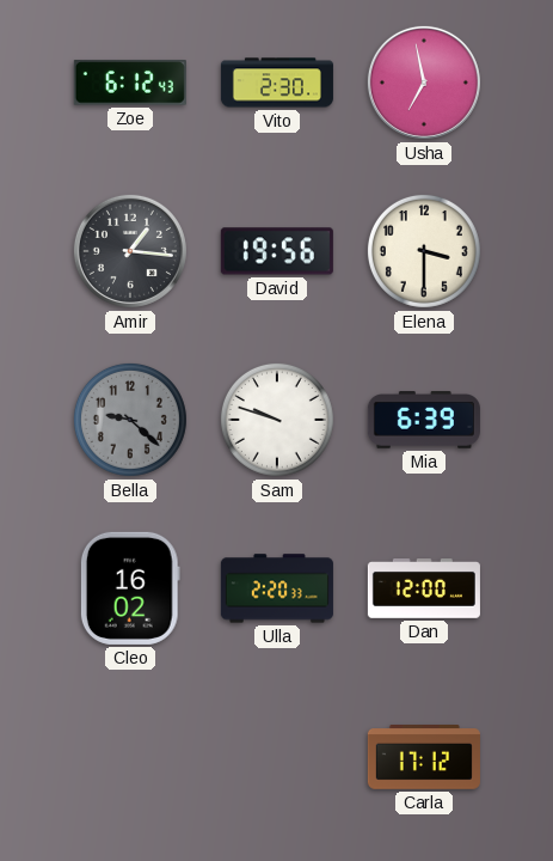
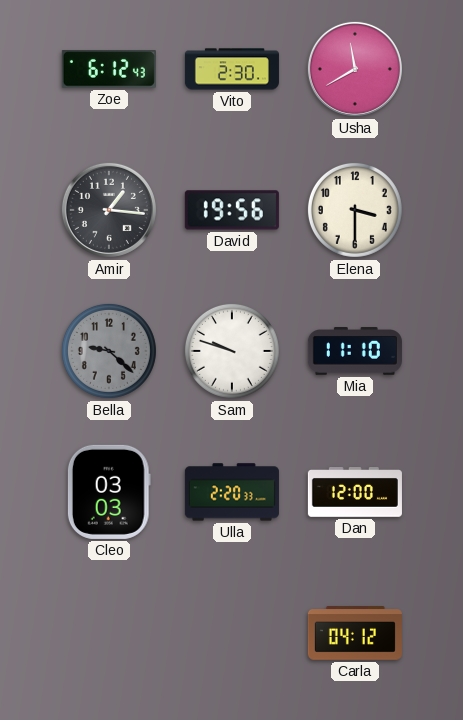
Usha: 6:58 -> 11:40
Mia: 6:39 -> 11:10
Cleo: 16:02 -> 03:03
Carla: 17:12 -> 04:12
